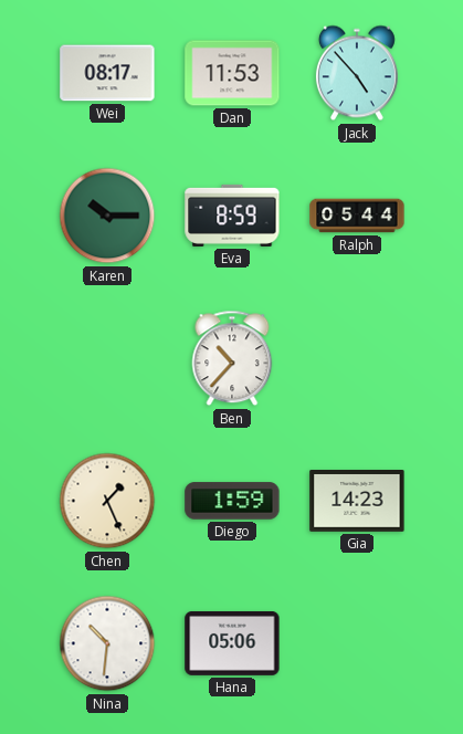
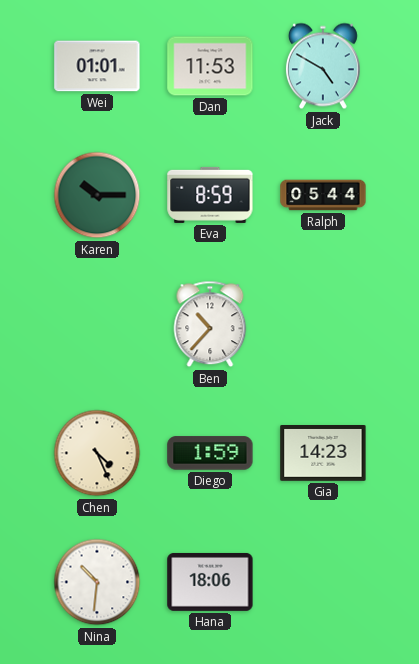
Wei: 08:17 -> 01:01
Jack: 4:53 -> 4:50
Chen: 1:26 -> 4:26
Hana: 05:06 -> 18:06
